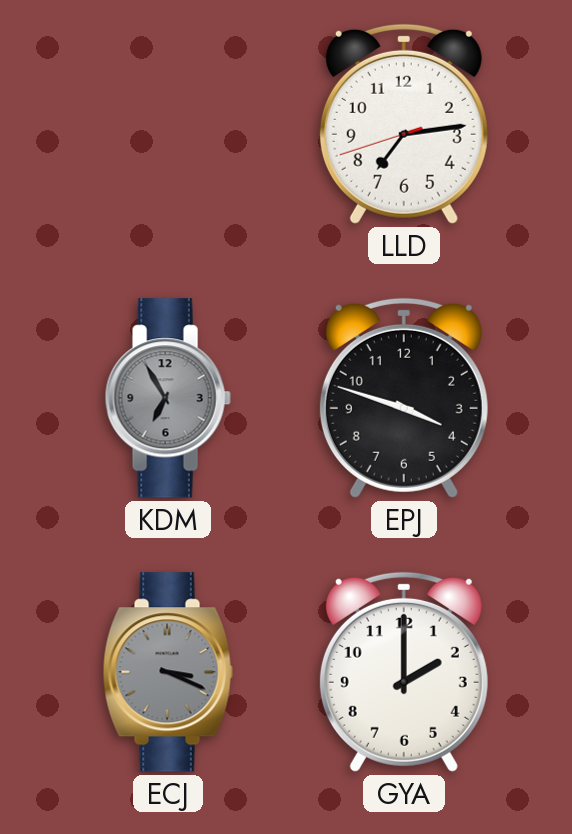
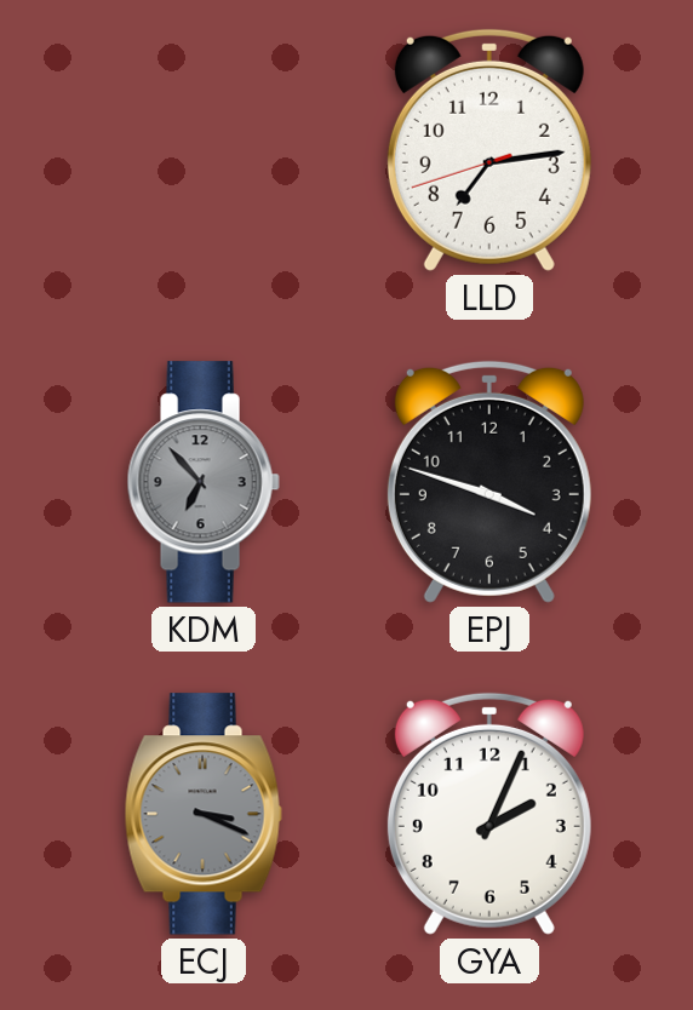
KDM: 6:55 -> 6:53
GYA: 2:00 -> 2:04
